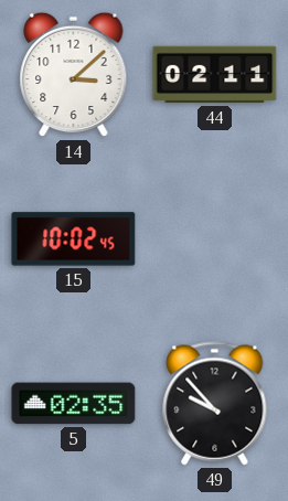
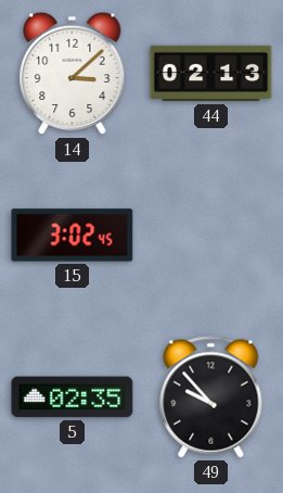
44: 02:11 -> 02:13
15: 10:02 -> 3:02
